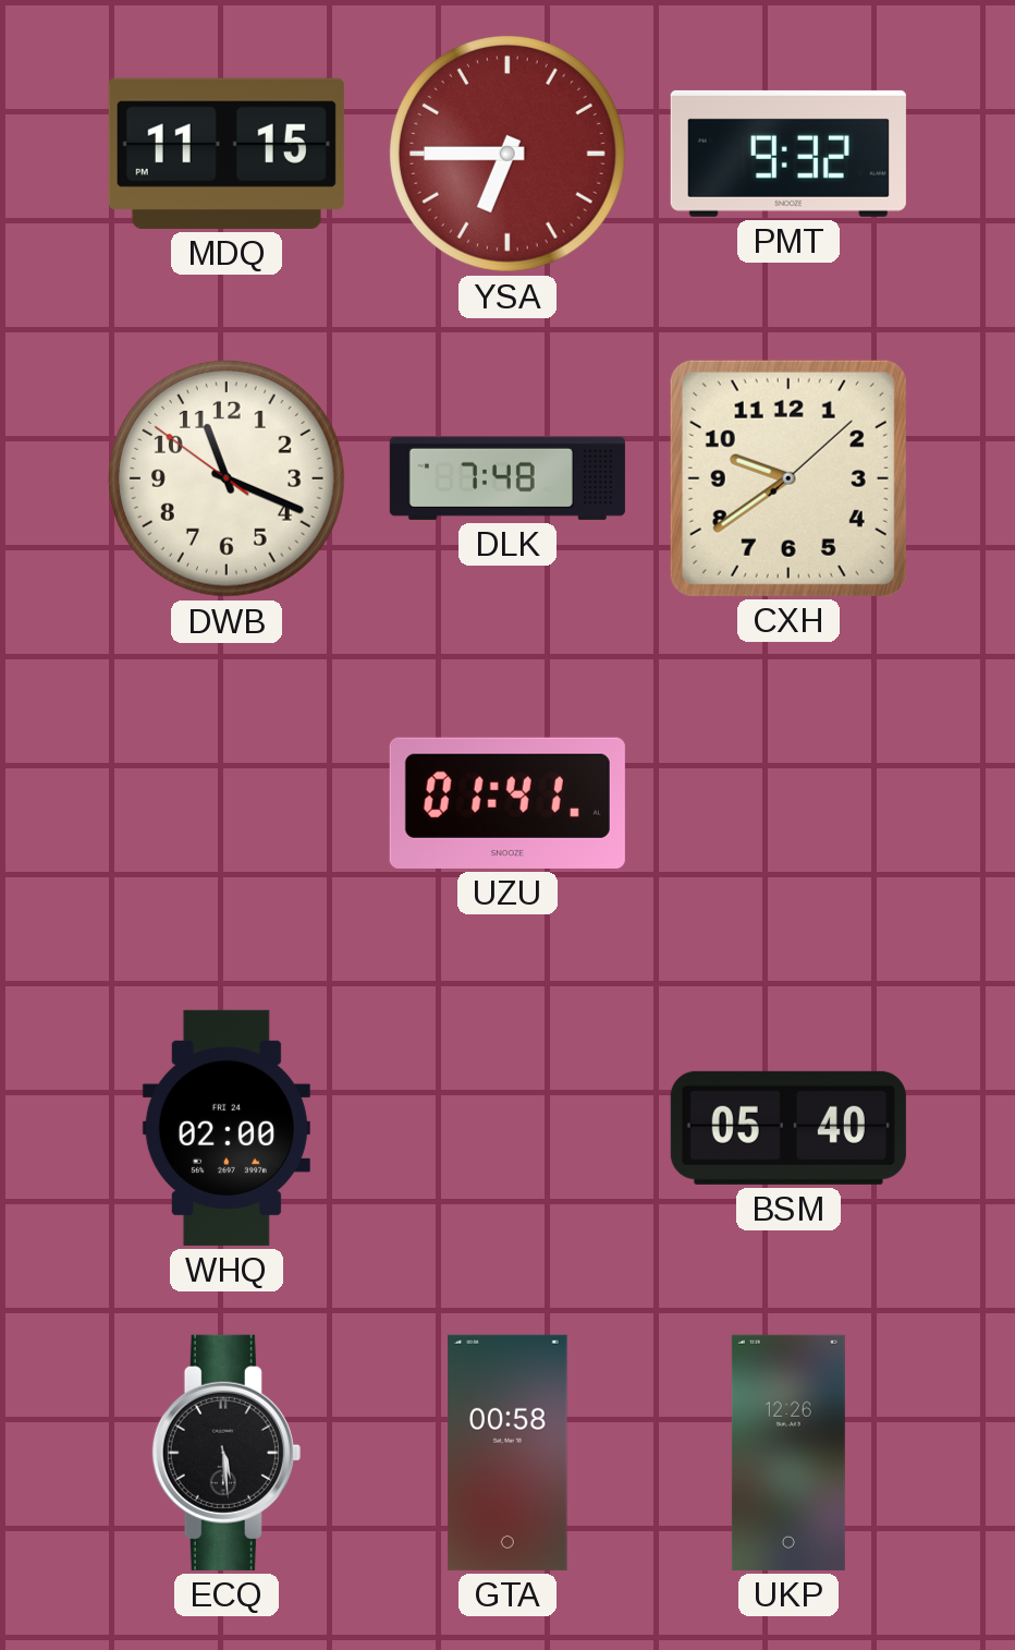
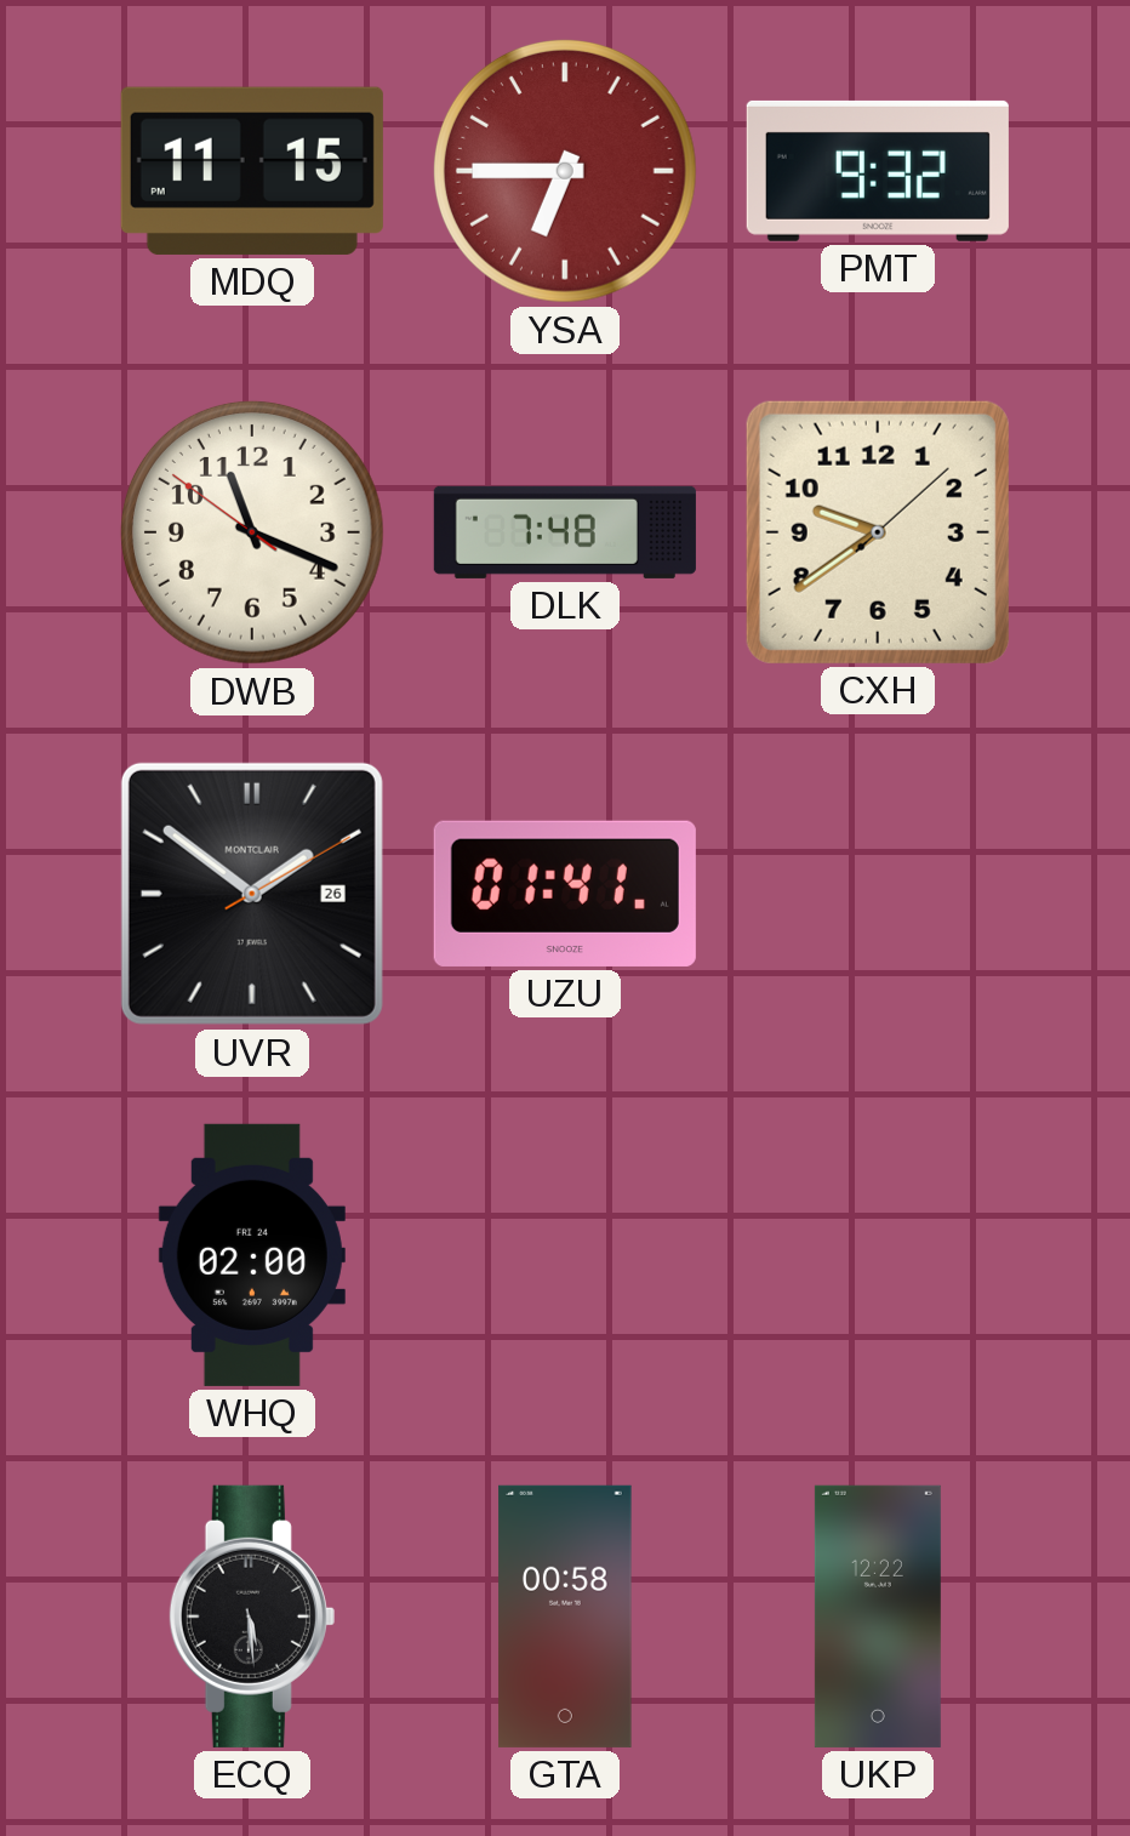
UVR: none -> 1:51
BSM: 05:40 -> none
UKP: 12:26 -> 12:22
